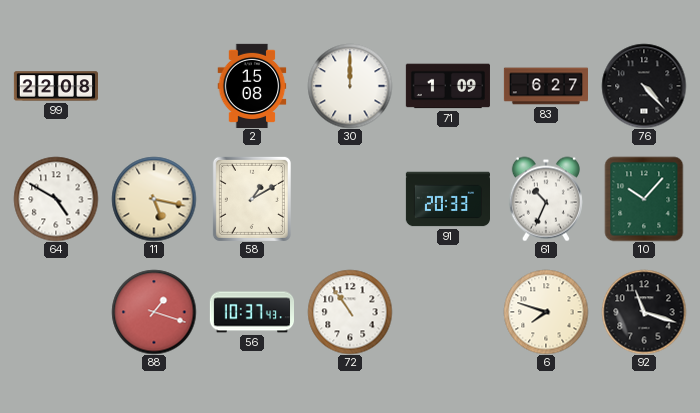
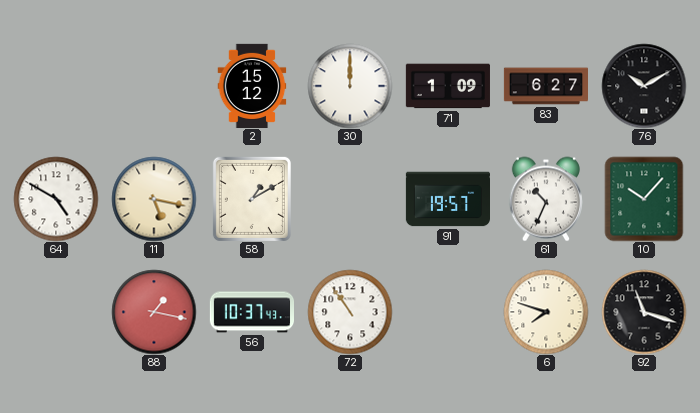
99: 22:08 -> none
2: 15:08 -> 15:12
76: 4:23 -> 10:10
91: 20:33 -> 19:57
88: 1:18 -> 1:17
